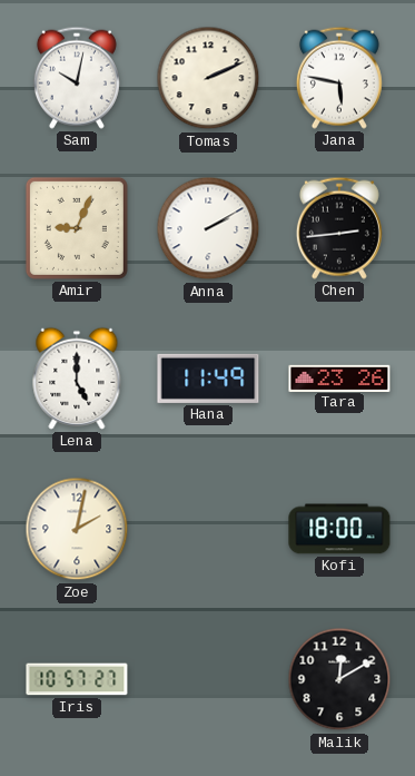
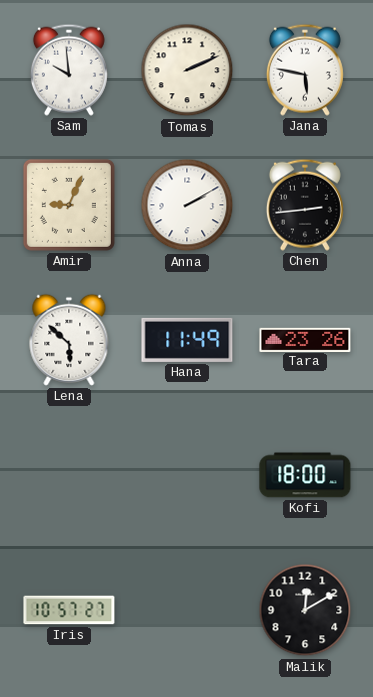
Sam: 10:02 -> 9:59
Lena: 5:00 -> 5:52
Zoe: 2:02 -> none
